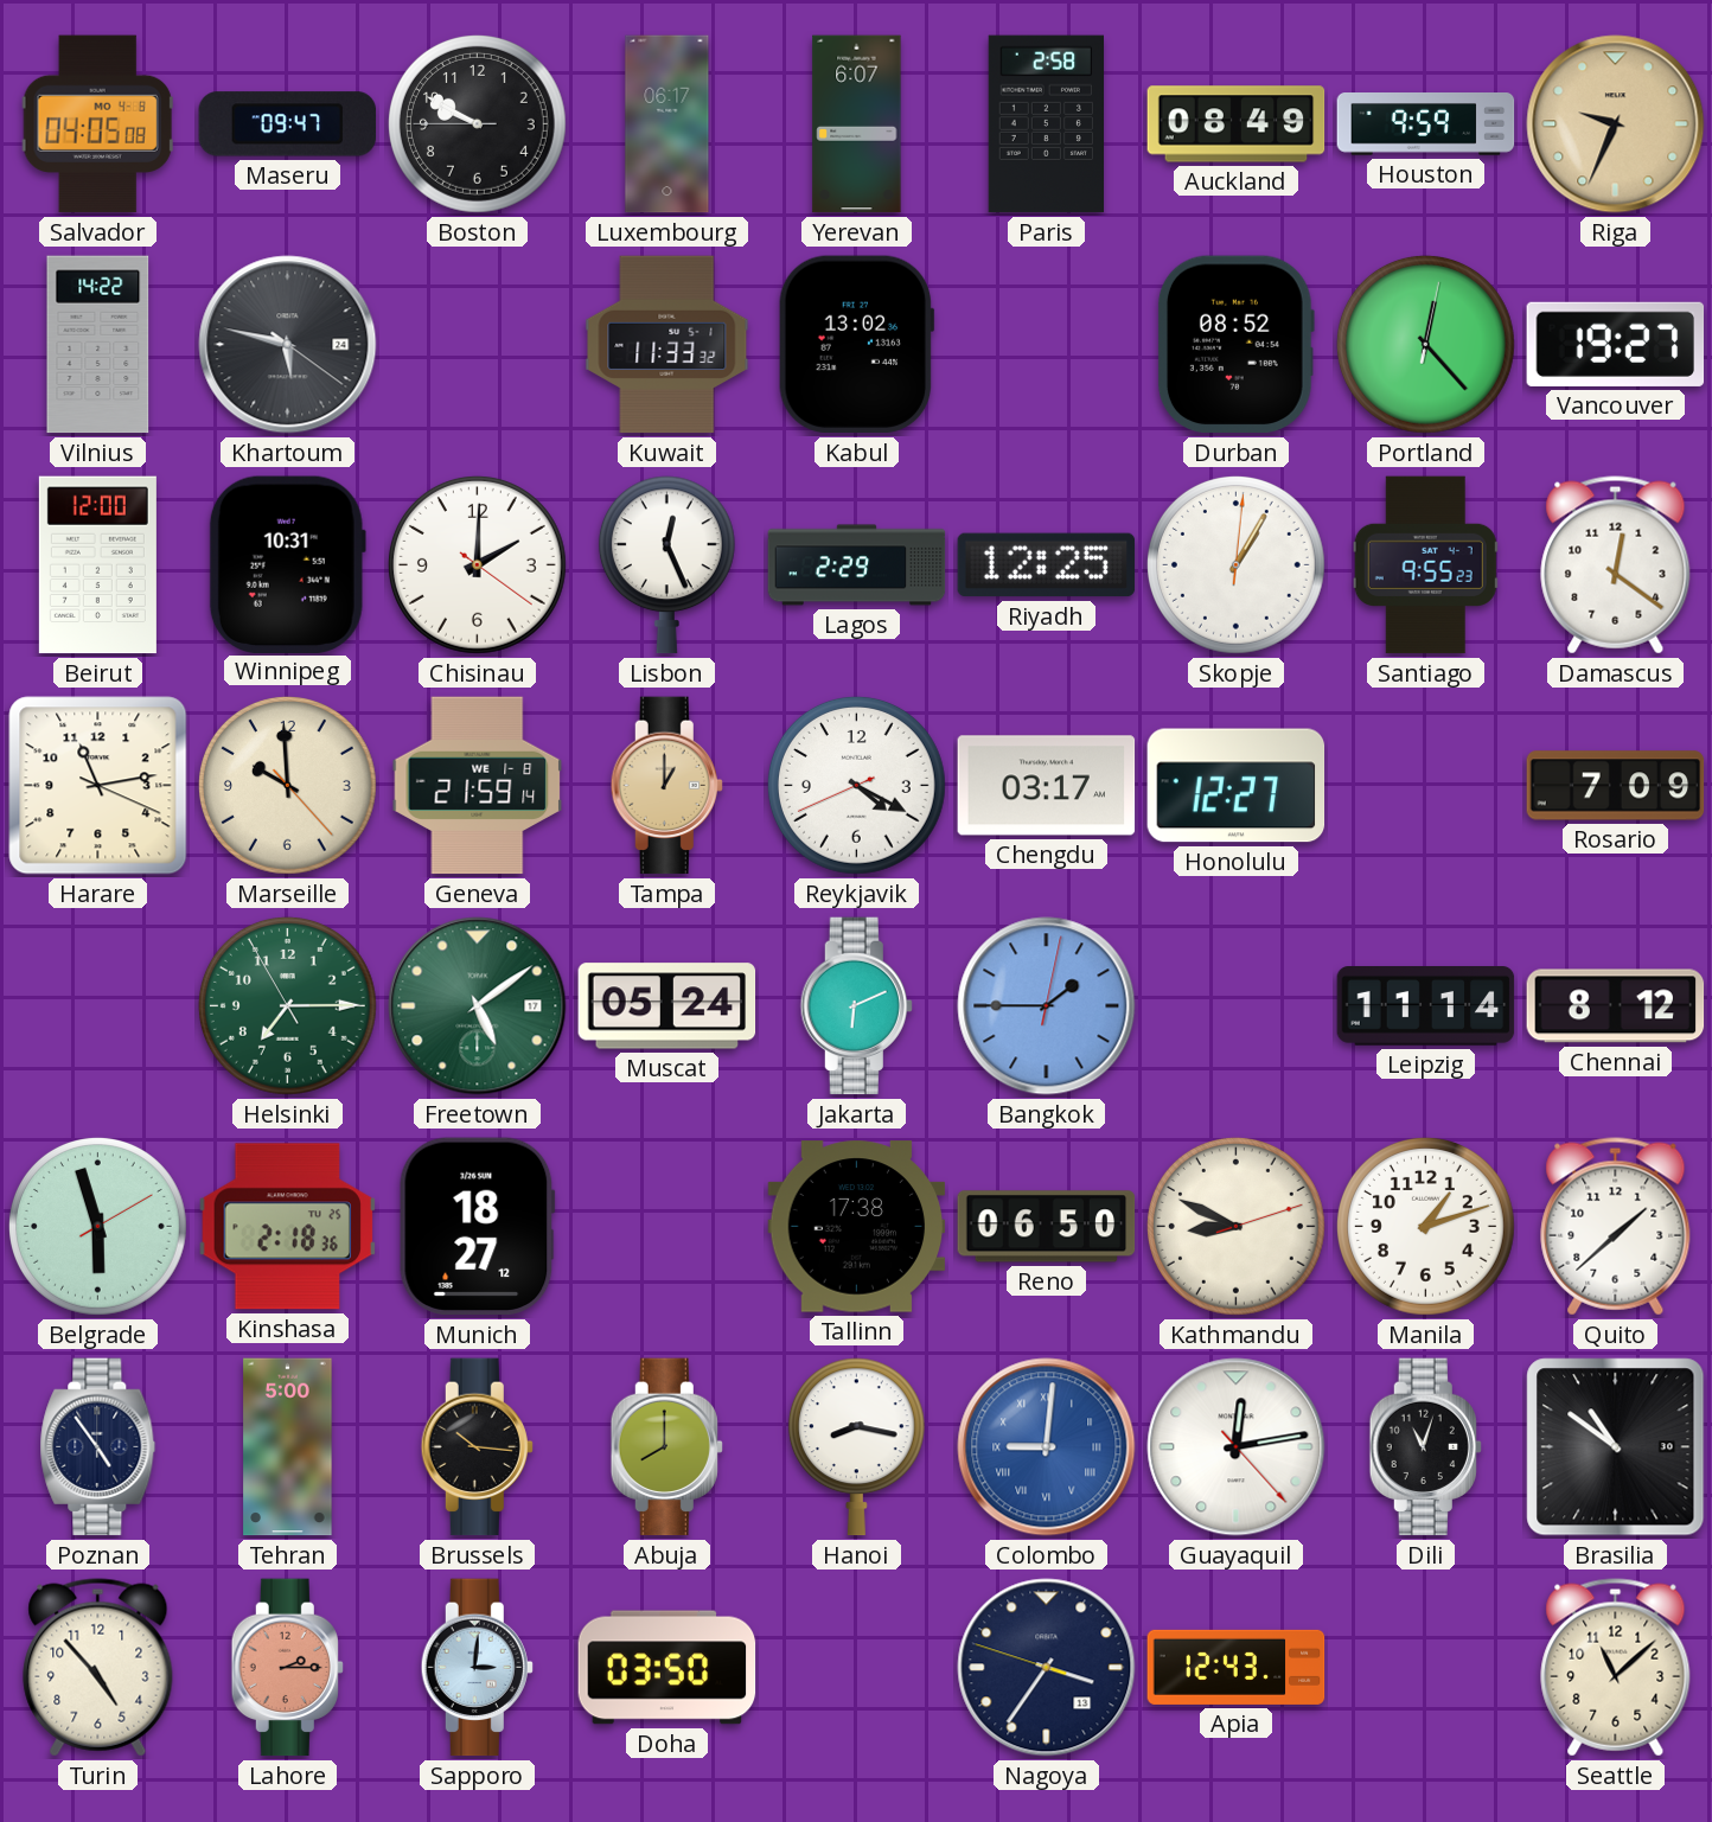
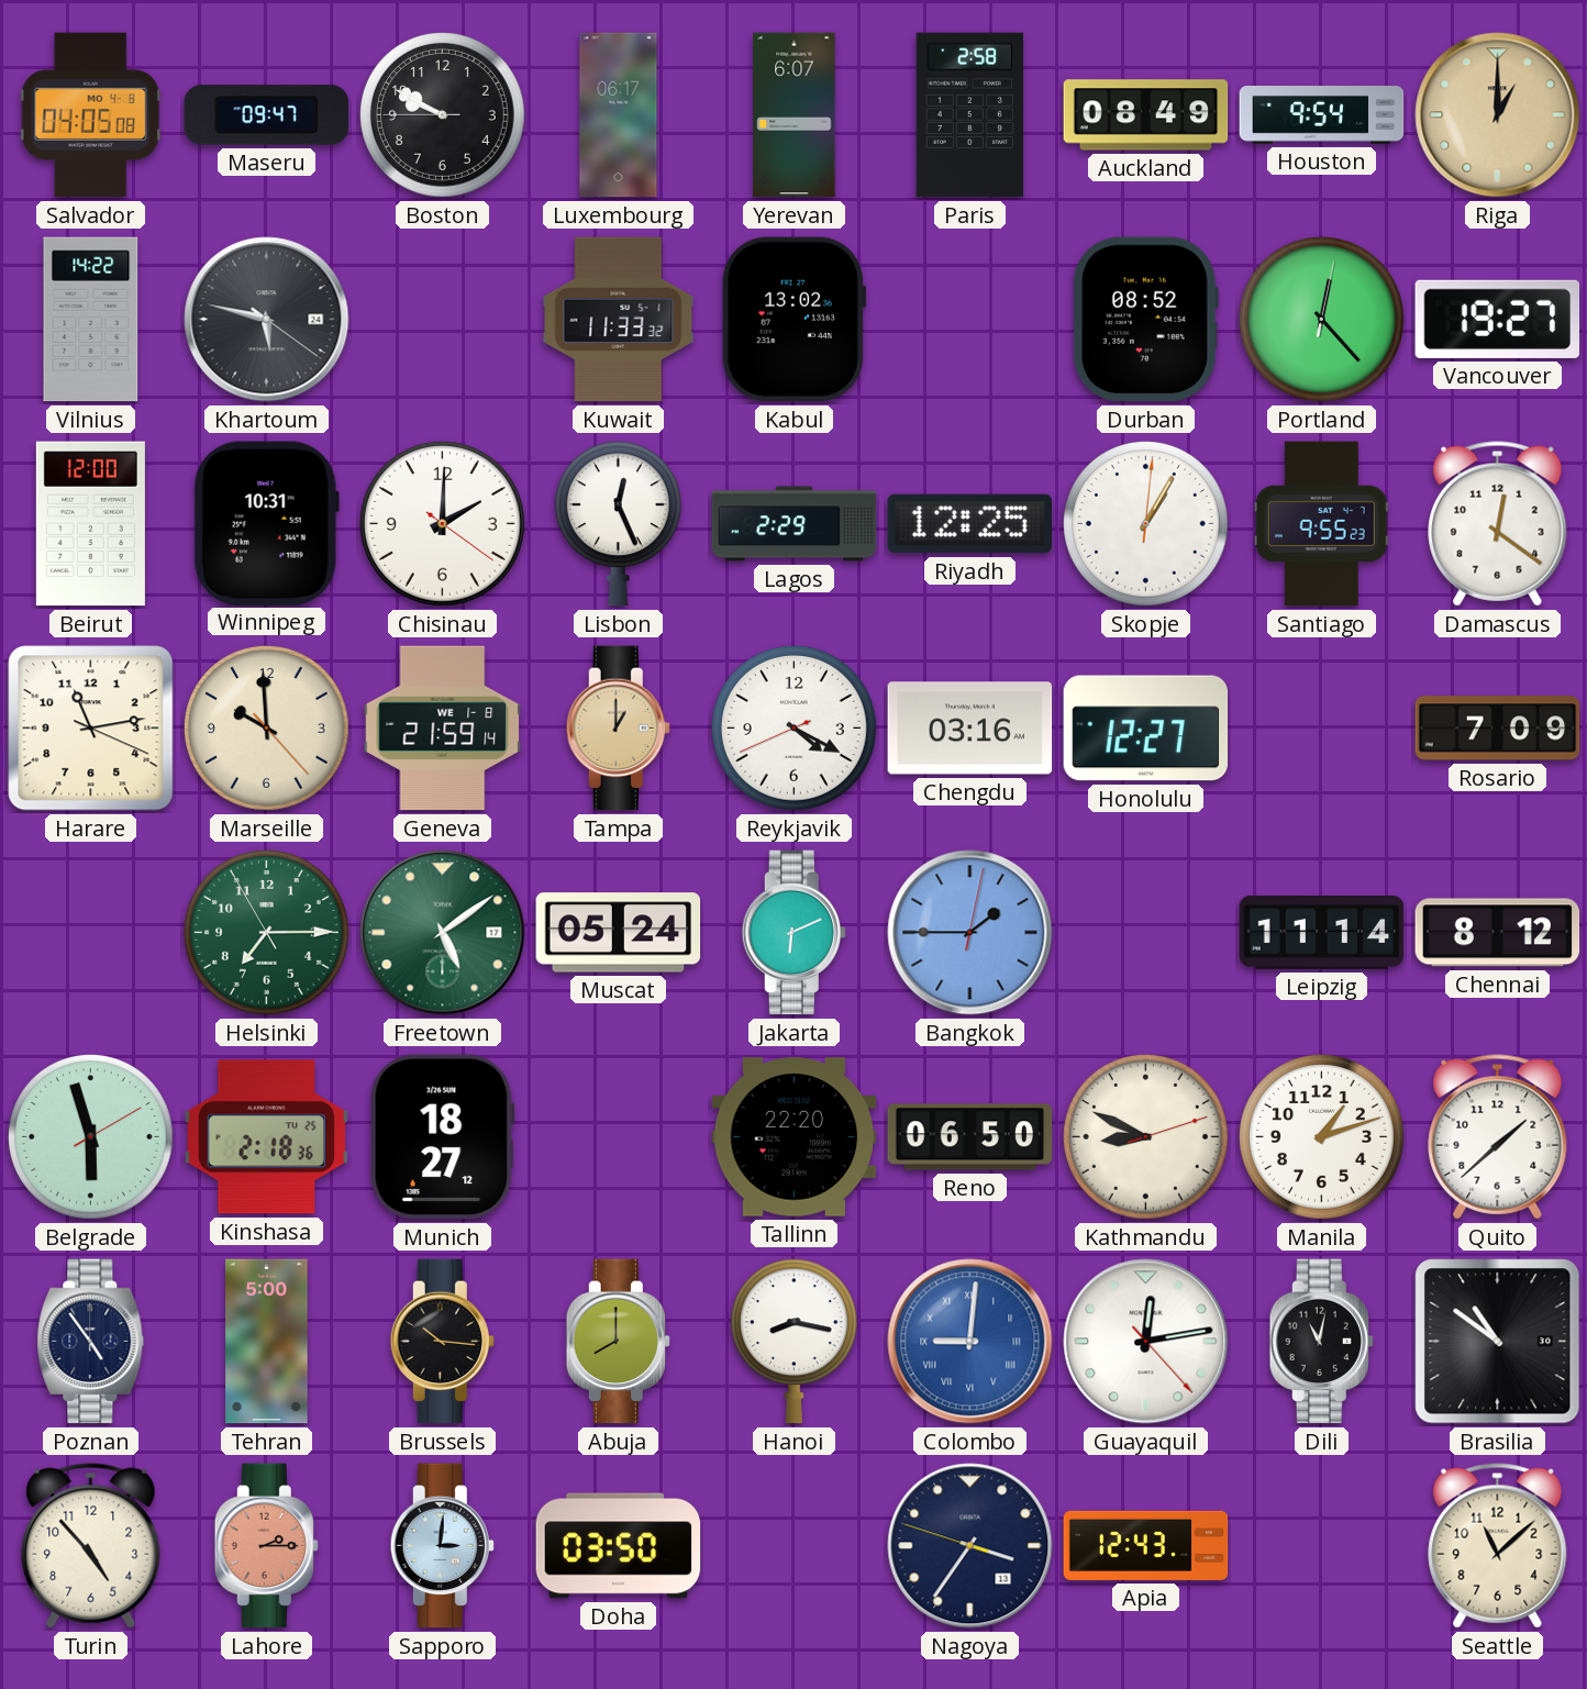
Houston: 9:59 -> 9:54
Riga: 9:34 -> 1:00
Chengdu: 03:17 -> 03:16
Tallinn: 17:38 -> 22:20
Dili: 11:03 -> 11:02
